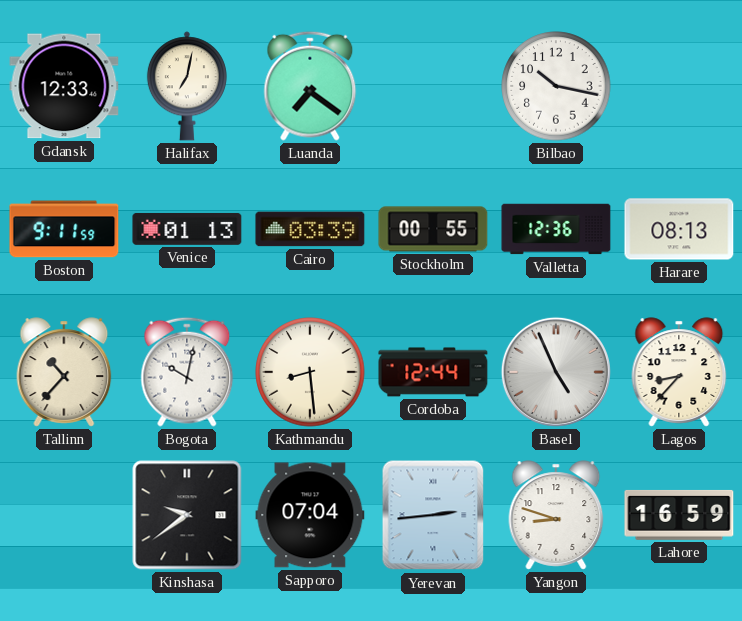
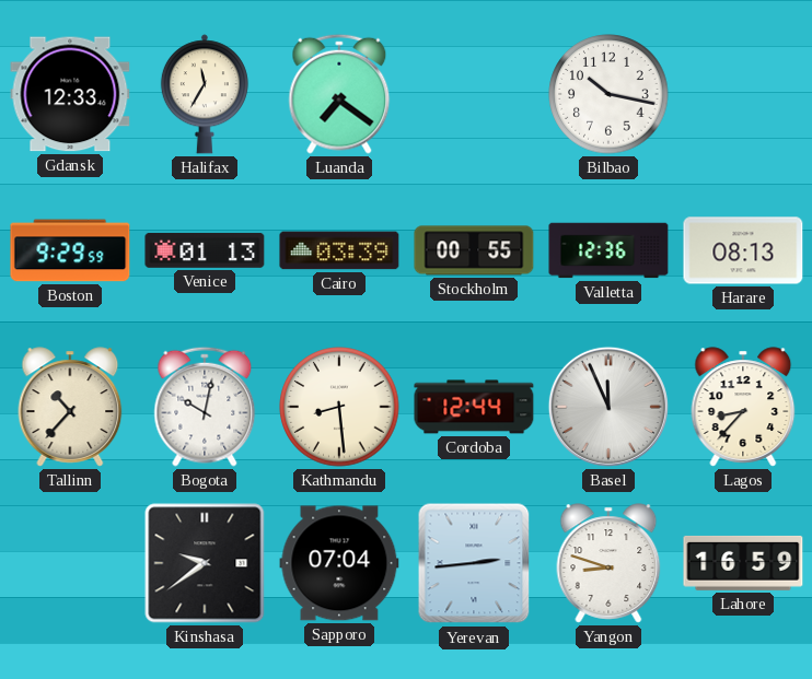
Halifax: 7:02 -> 11:35
Boston: 9:11 -> 9:29
Basel: 4:56 -> 11:56
